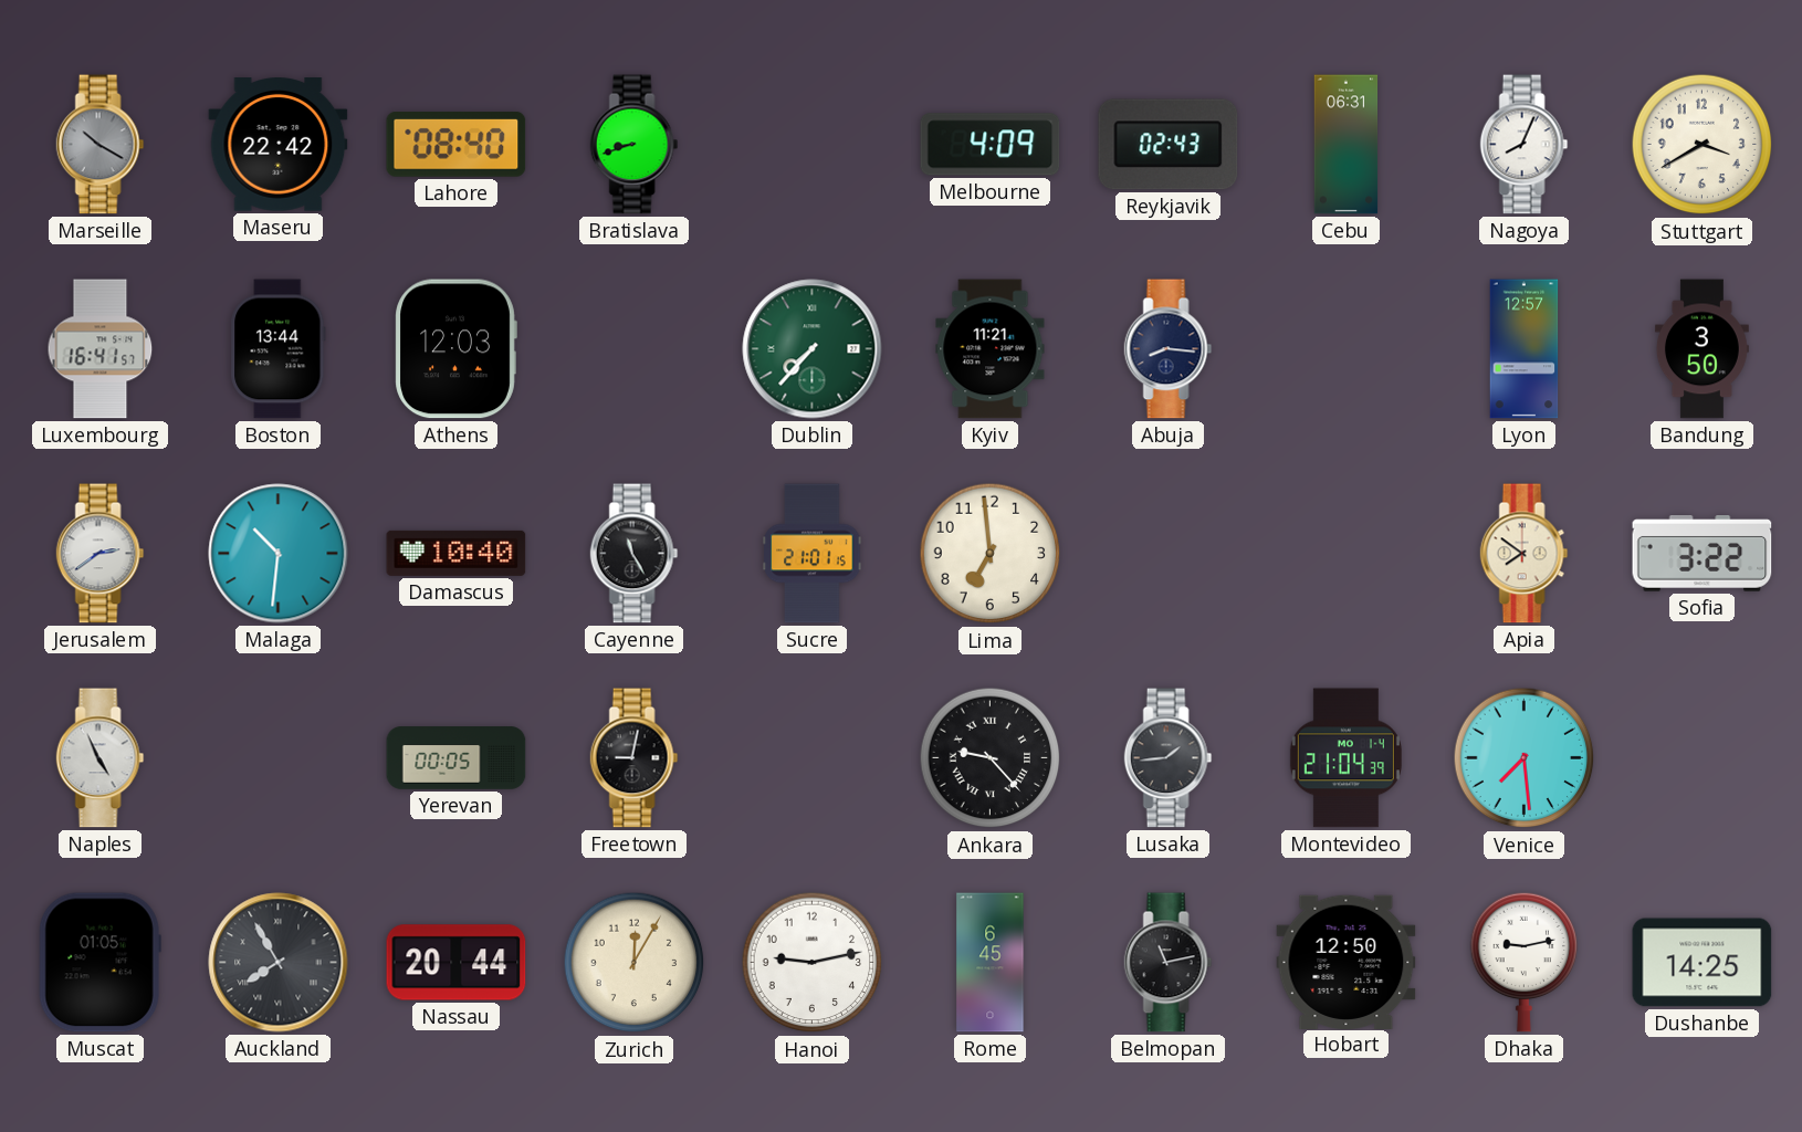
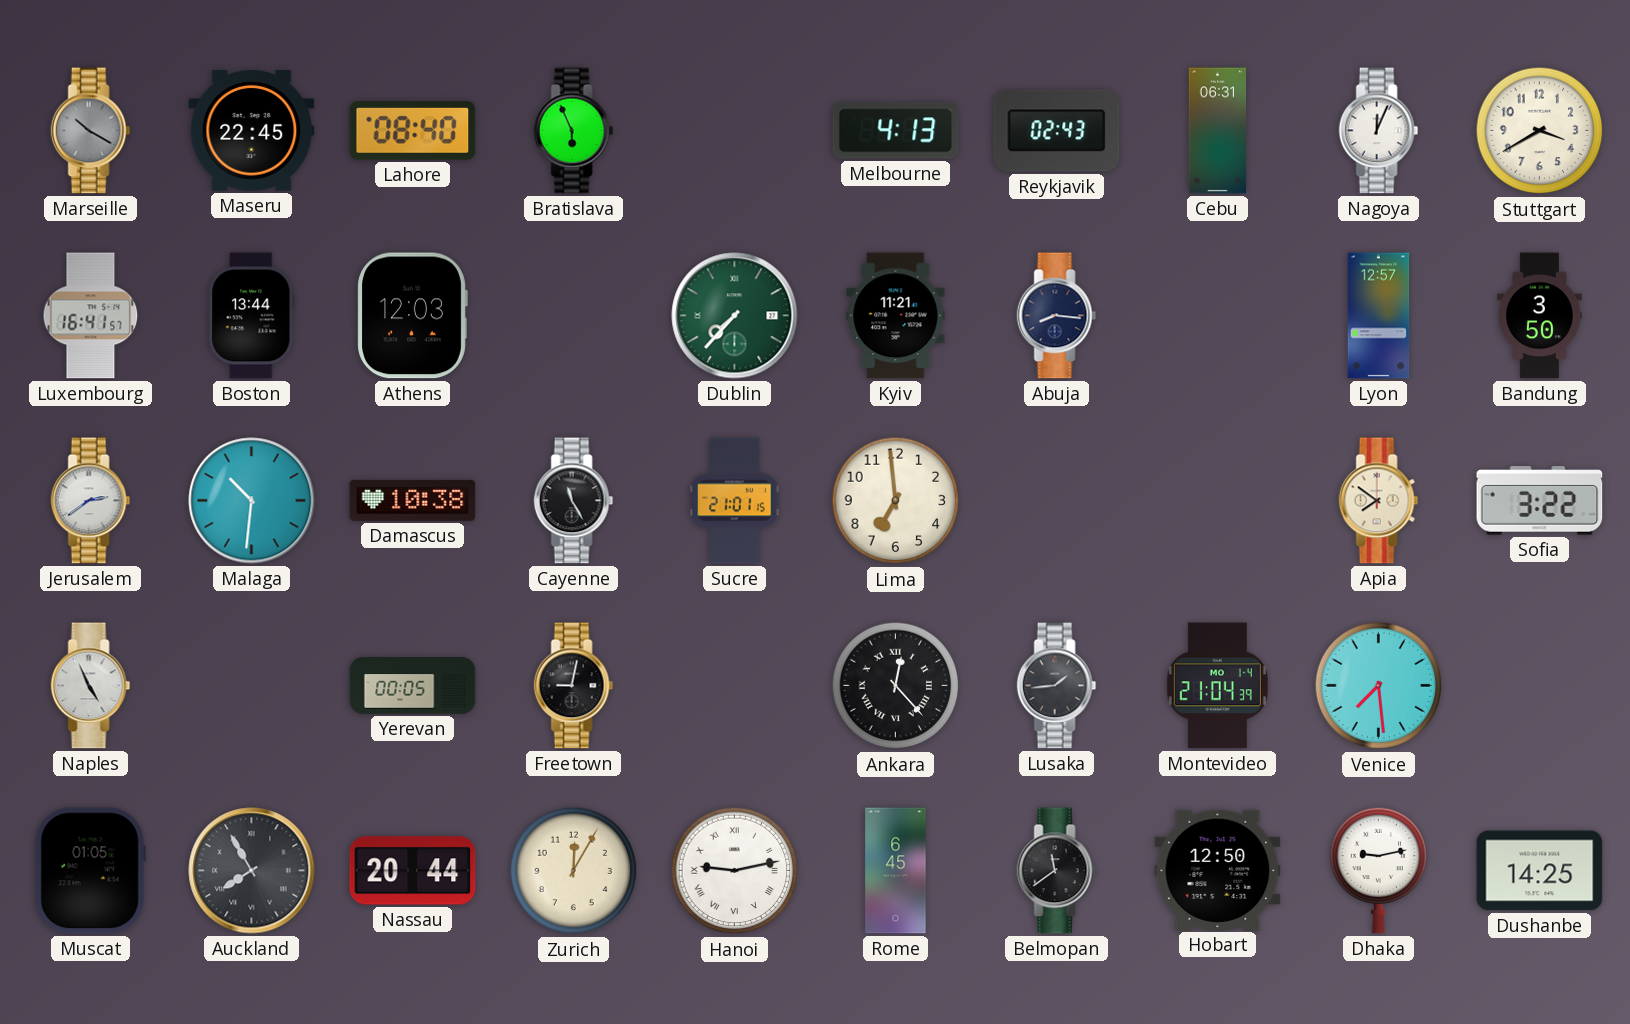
Maseru: 22:42 -> 22:45
Bratislava: 8:42 -> 5:56
Melbourne: 4:09 -> 4:13
Nagoya: 8:04 -> 12:04
Damascus: 10:40 -> 10:38
Ankara: 9:23 -> 12:23
Hanoi numerals: Arabic -> Roman
Belmopan: 11:13 -> 11:39
